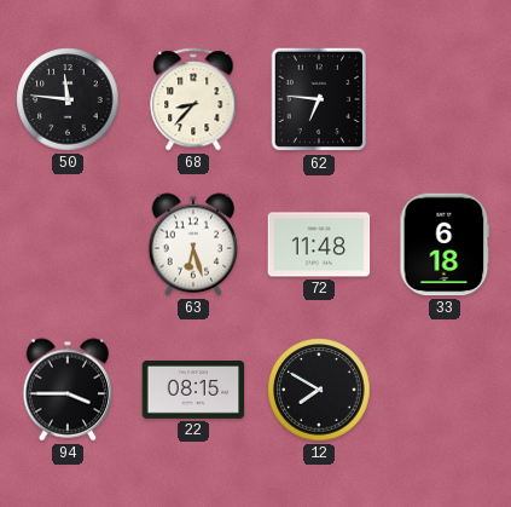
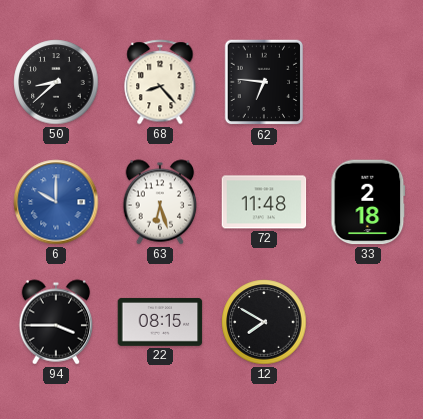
50: 11:46 -> 8:38
68: 8:37 -> 8:23
6: none -> 10:00
33: 6:18 -> 2:18
